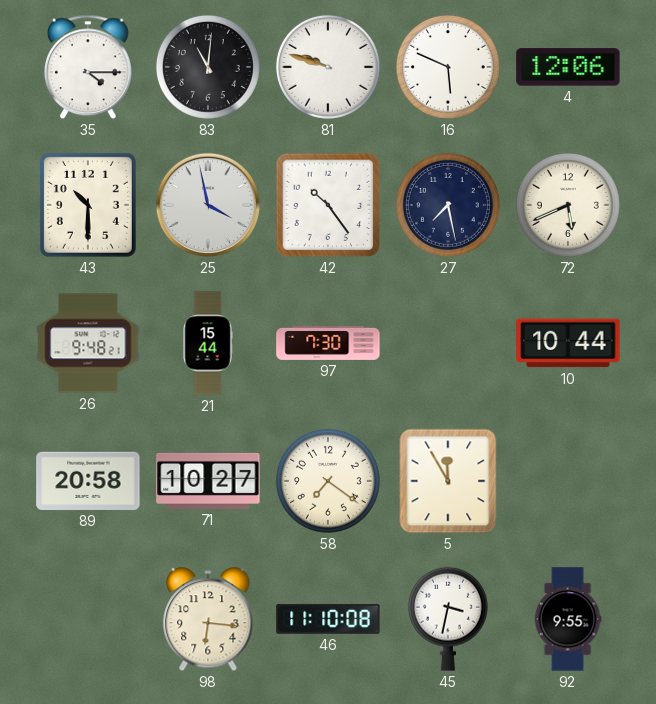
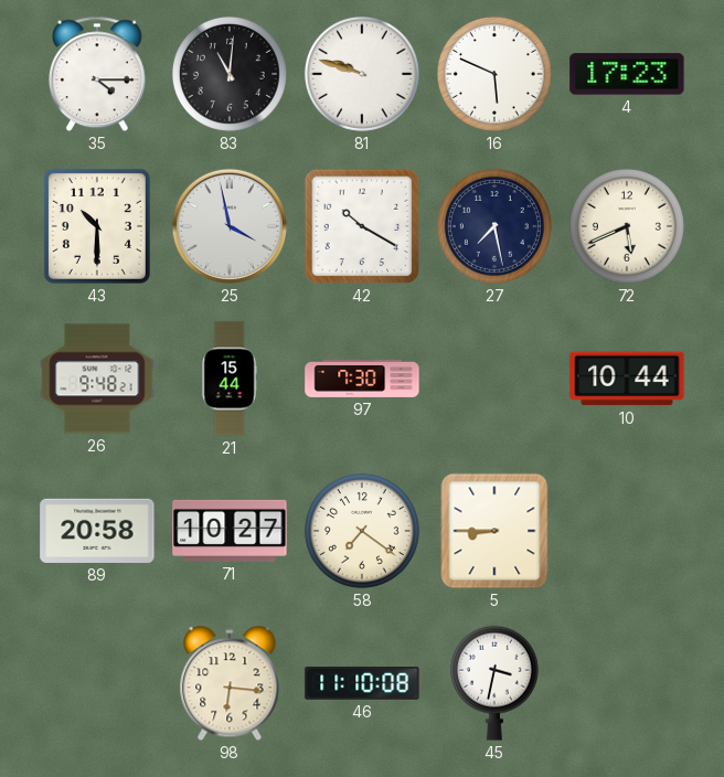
4: 12:06 -> 17:23
42: 10:24 -> 10:20
5: 11:55 -> 8:45
92: 9:55 -> none
